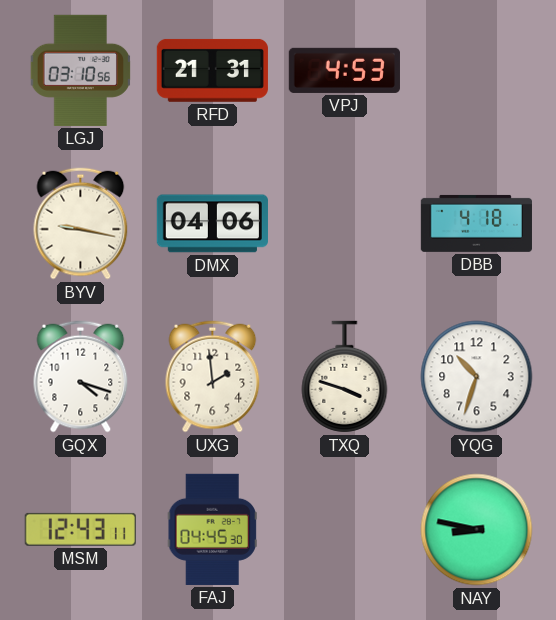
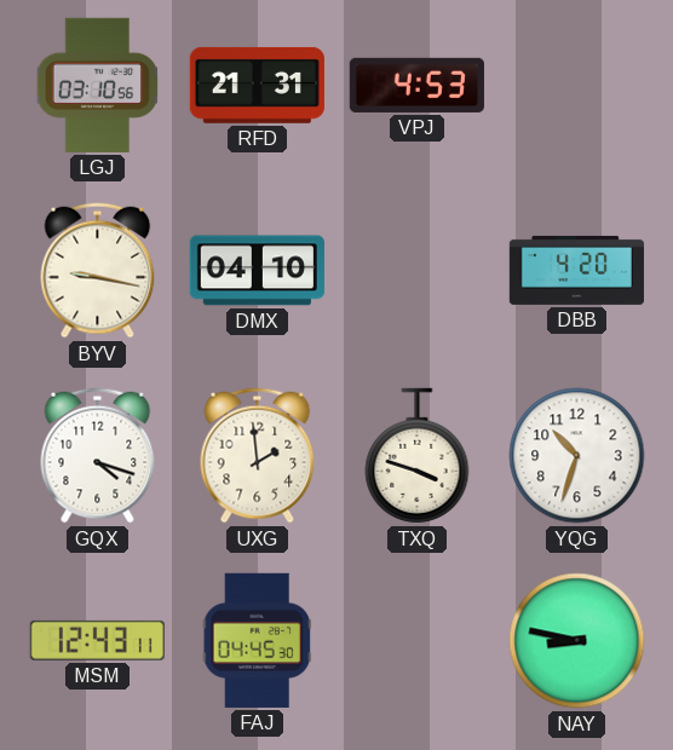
DMX: 04:06 -> 04:10
DBB: 4:18 -> 4:20
